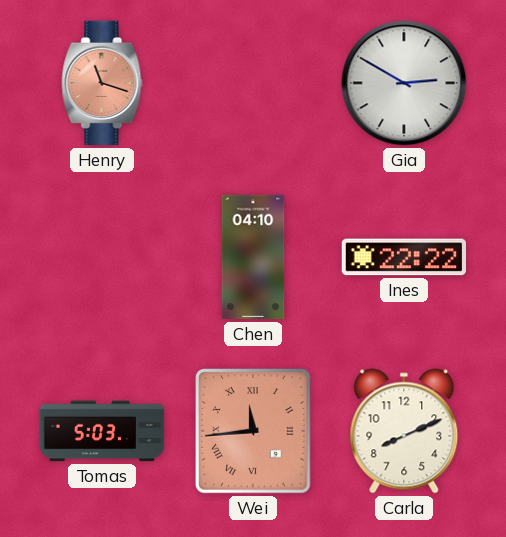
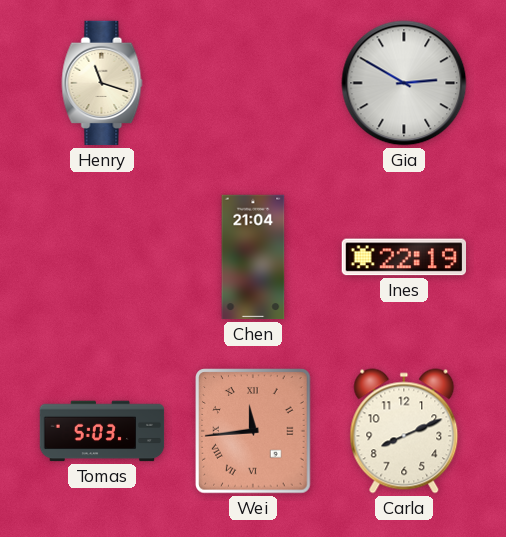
Henry dial: salmon -> cream
Chen: 04:10 -> 21:04
Ines: 22:22 -> 22:19
